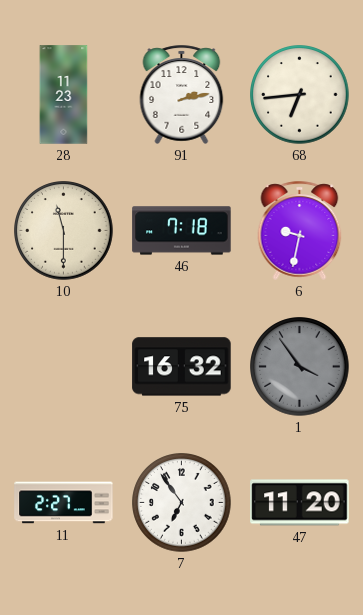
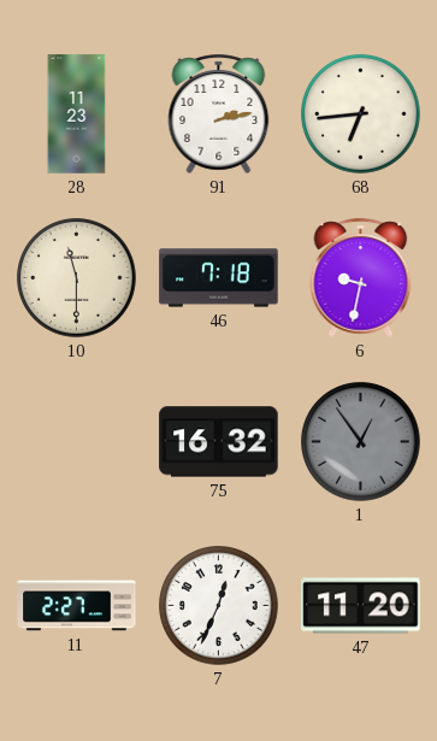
1: 3:54 -> 12:54
7: 6:54 -> 12:34
